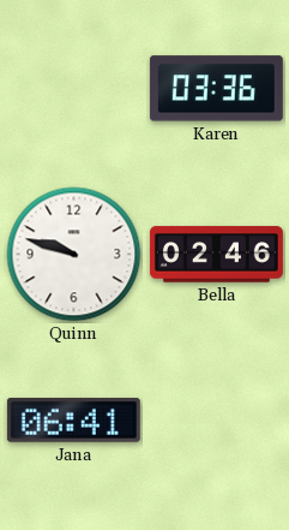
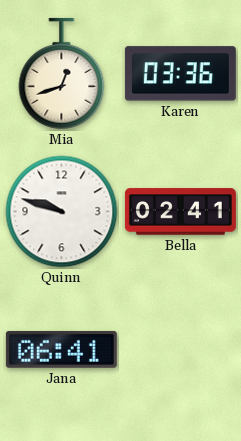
Mia: none -> 12:42
Bella: 02:46 -> 02:41
